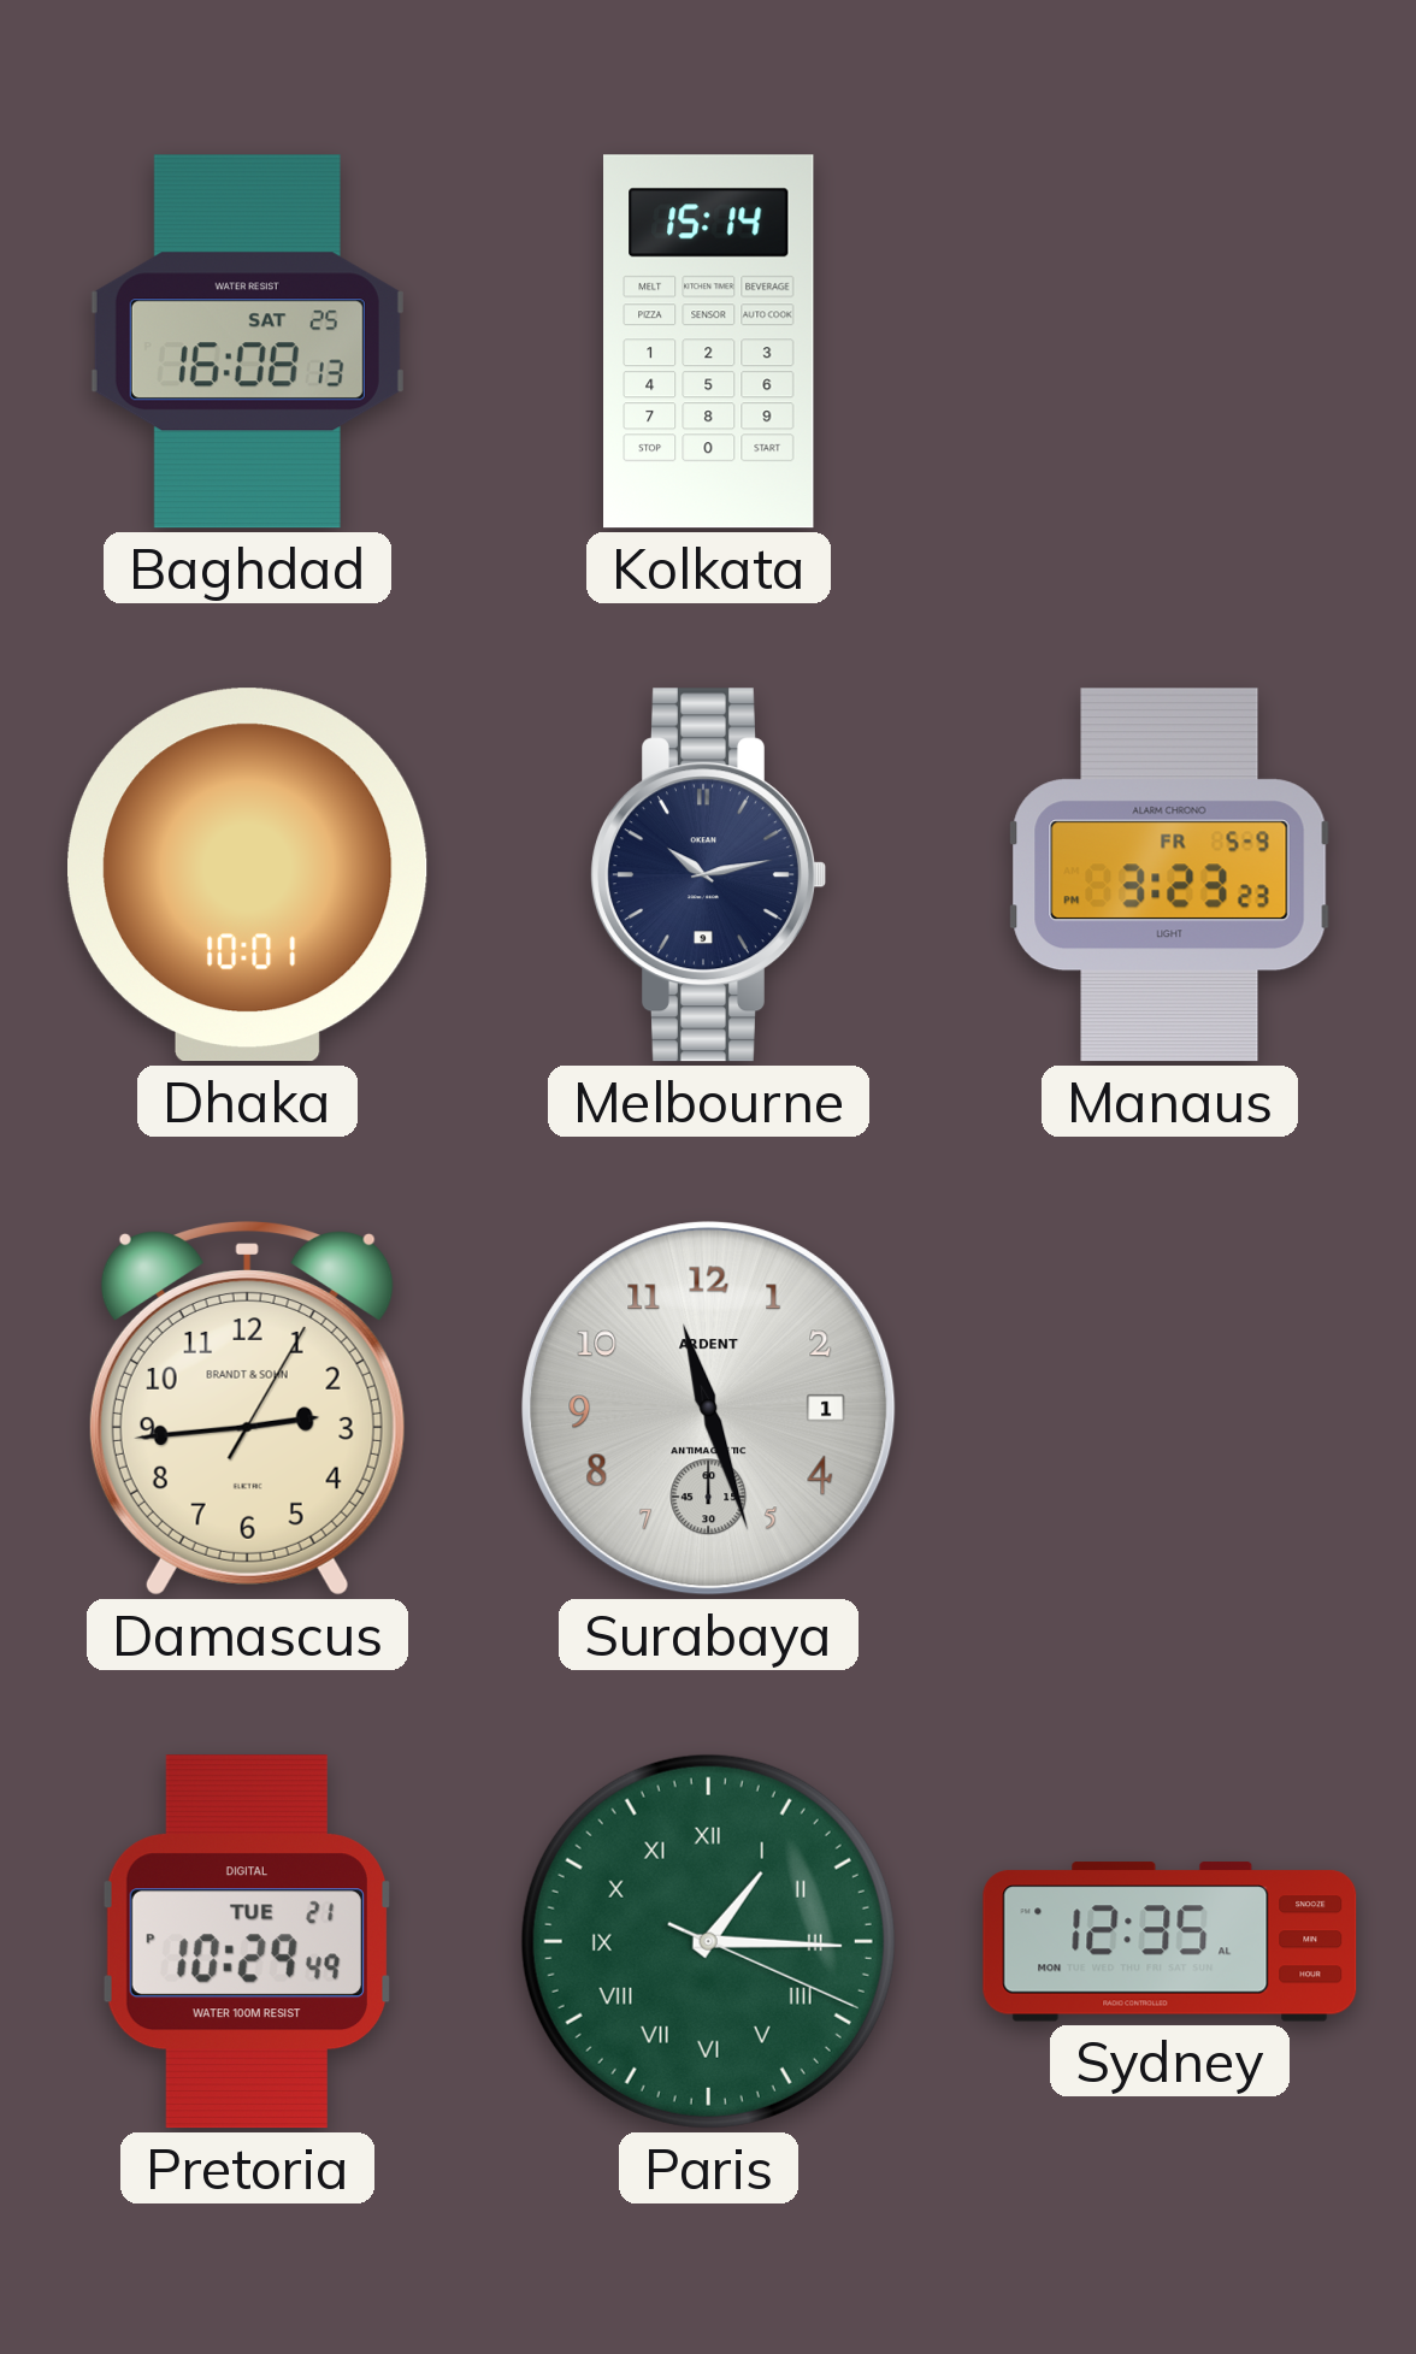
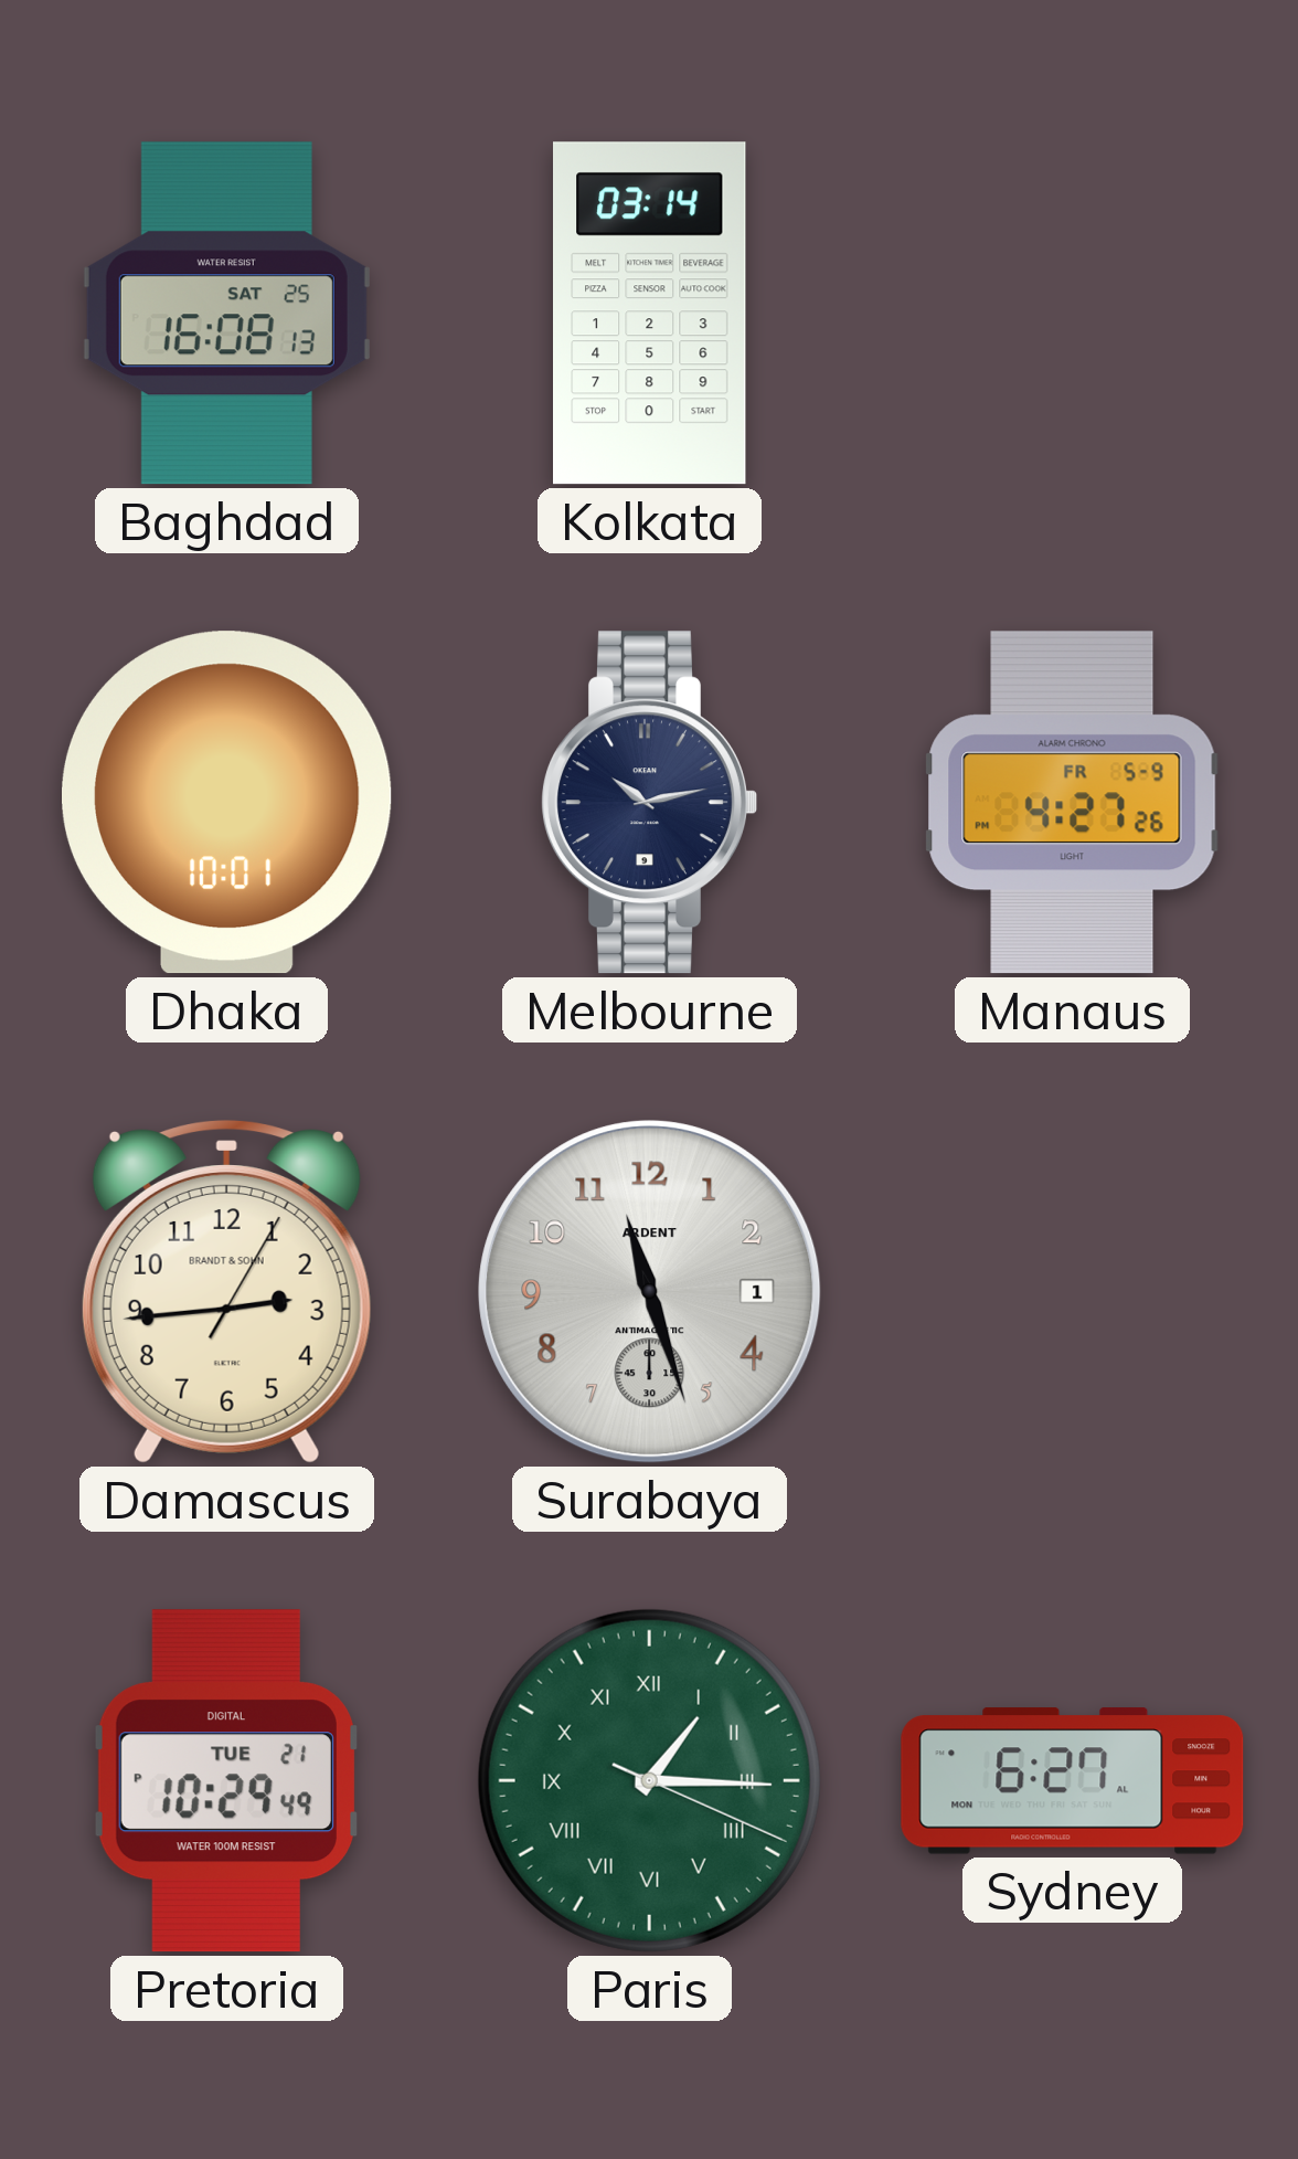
Kolkata: 15:14 -> 03:14
Manaus: 3:23 -> 4:27
Sydney: 12:35 -> 6:27
